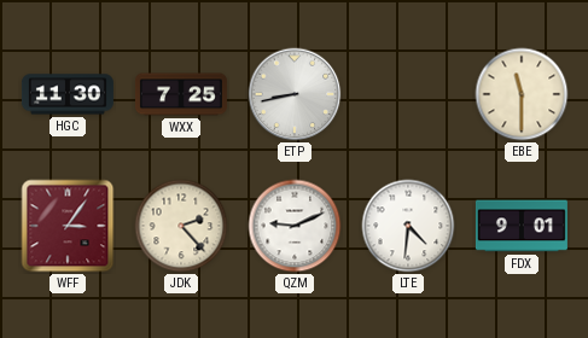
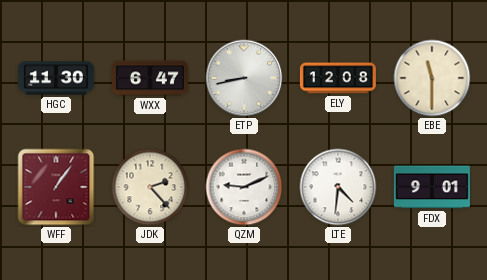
WXX: 7:25 -> 6:47
ELY: none -> 12:08
WFF: 3:06 -> 1:06
